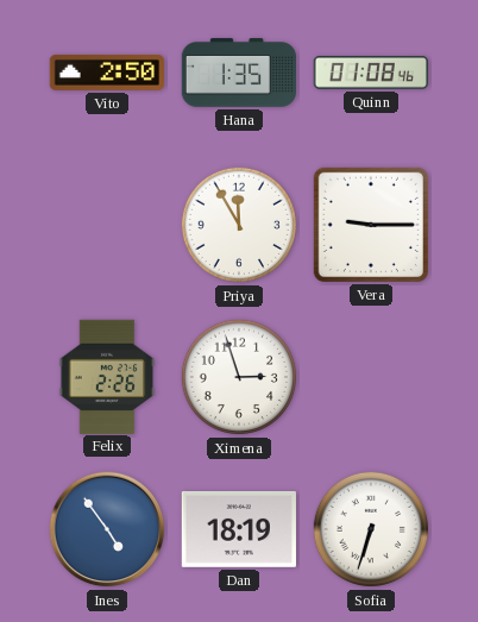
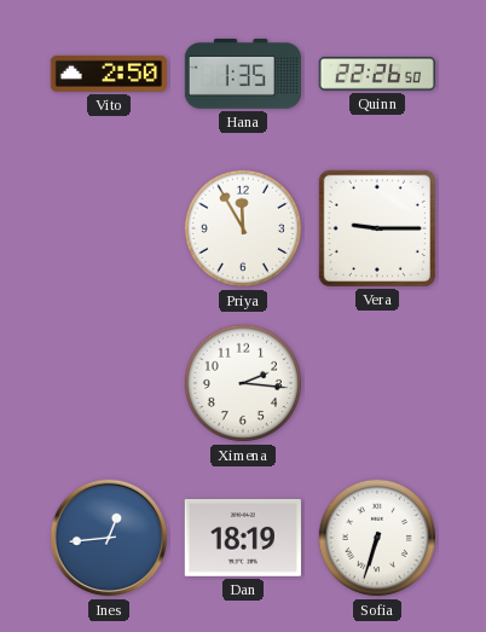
Quinn: 01:08 -> 22:26
Felix: 2:26 -> none
Ximena: 2:57 -> 2:16
Ines: 4:54 -> 12:44
